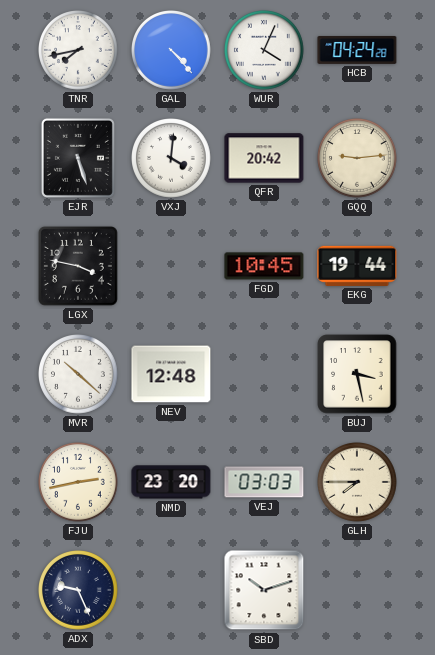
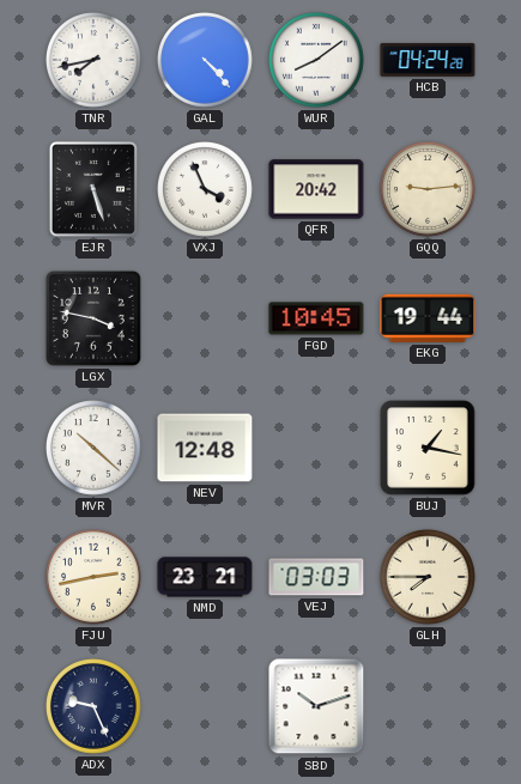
WUR: 4:04 -> 8:09
VXJ: 4:01 -> 3:56
BUJ: 3:28 -> 1:17
NMD: 23:20 -> 23:21
